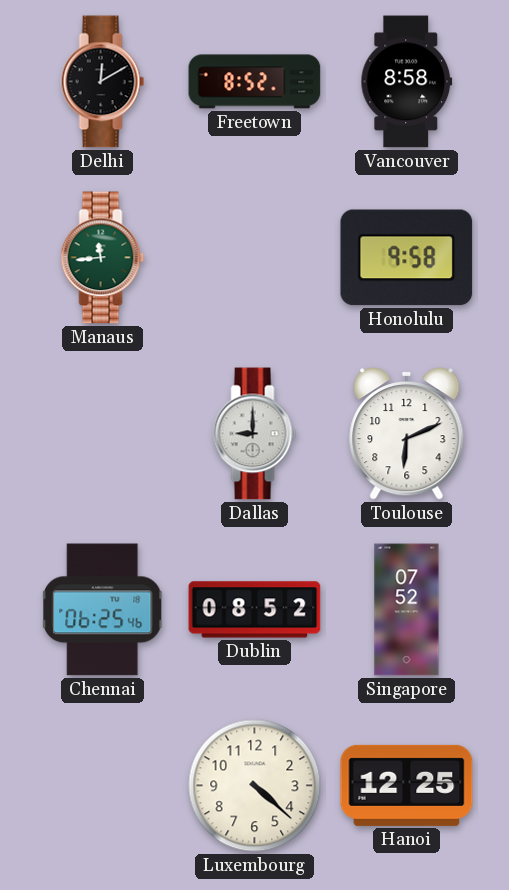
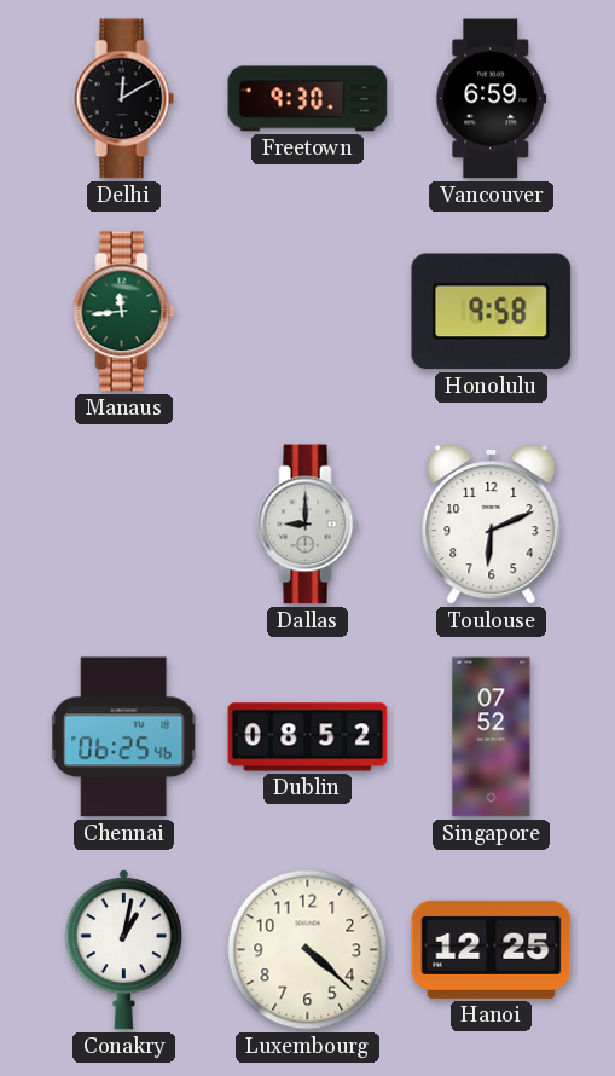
Freetown: 8:52 -> 9:30
Vancouver: 8:58 -> 6:59
Conakry: none -> 1:02
